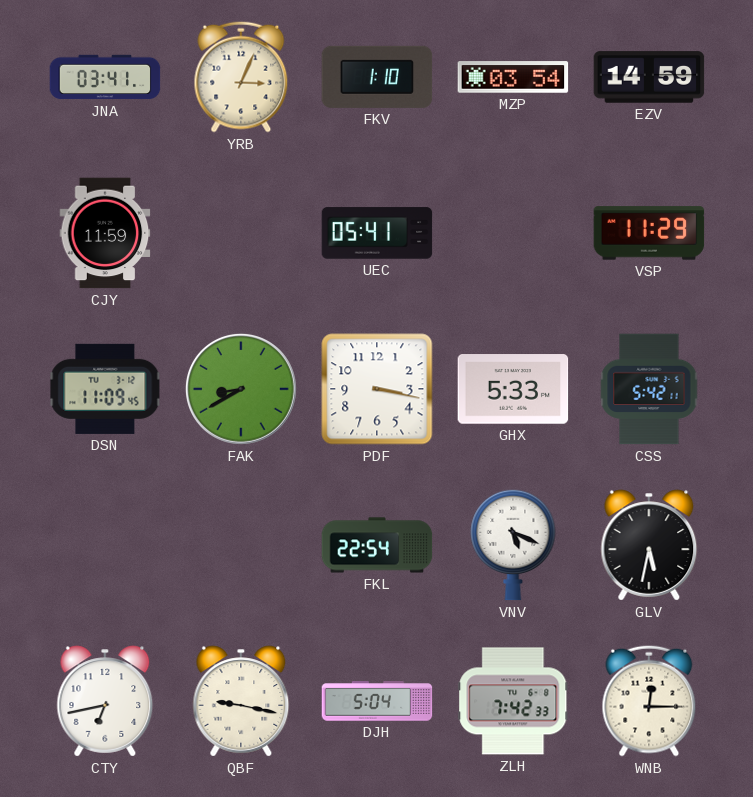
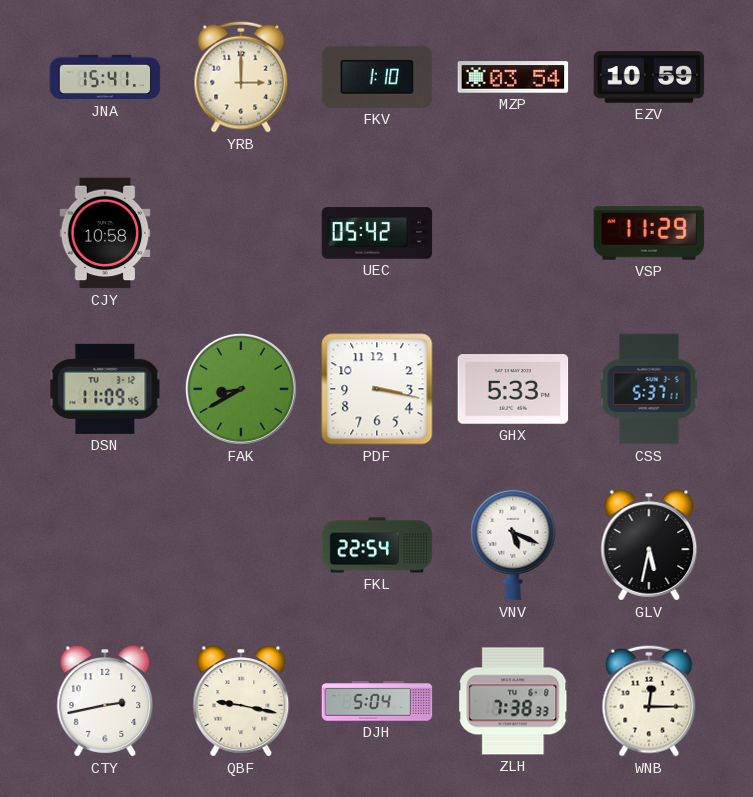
JNA: 03:41 -> 15:41
YRB: 3:04 -> 3:00
EZV: 14:59 -> 10:59
CJY: 11:59 -> 10:58
UEC: 05:41 -> 05:42
CSS: 5:42 -> 5:37
CTY: 6:43 -> 2:43
ZLH: 7:42 -> 7:38
